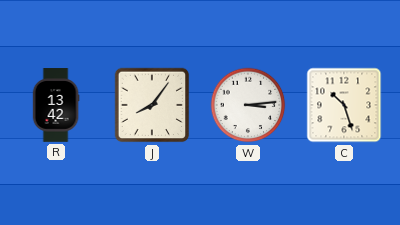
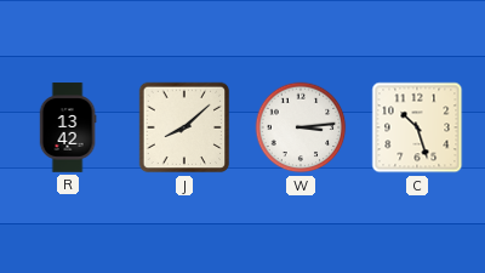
J: 8:06 -> 8:08
